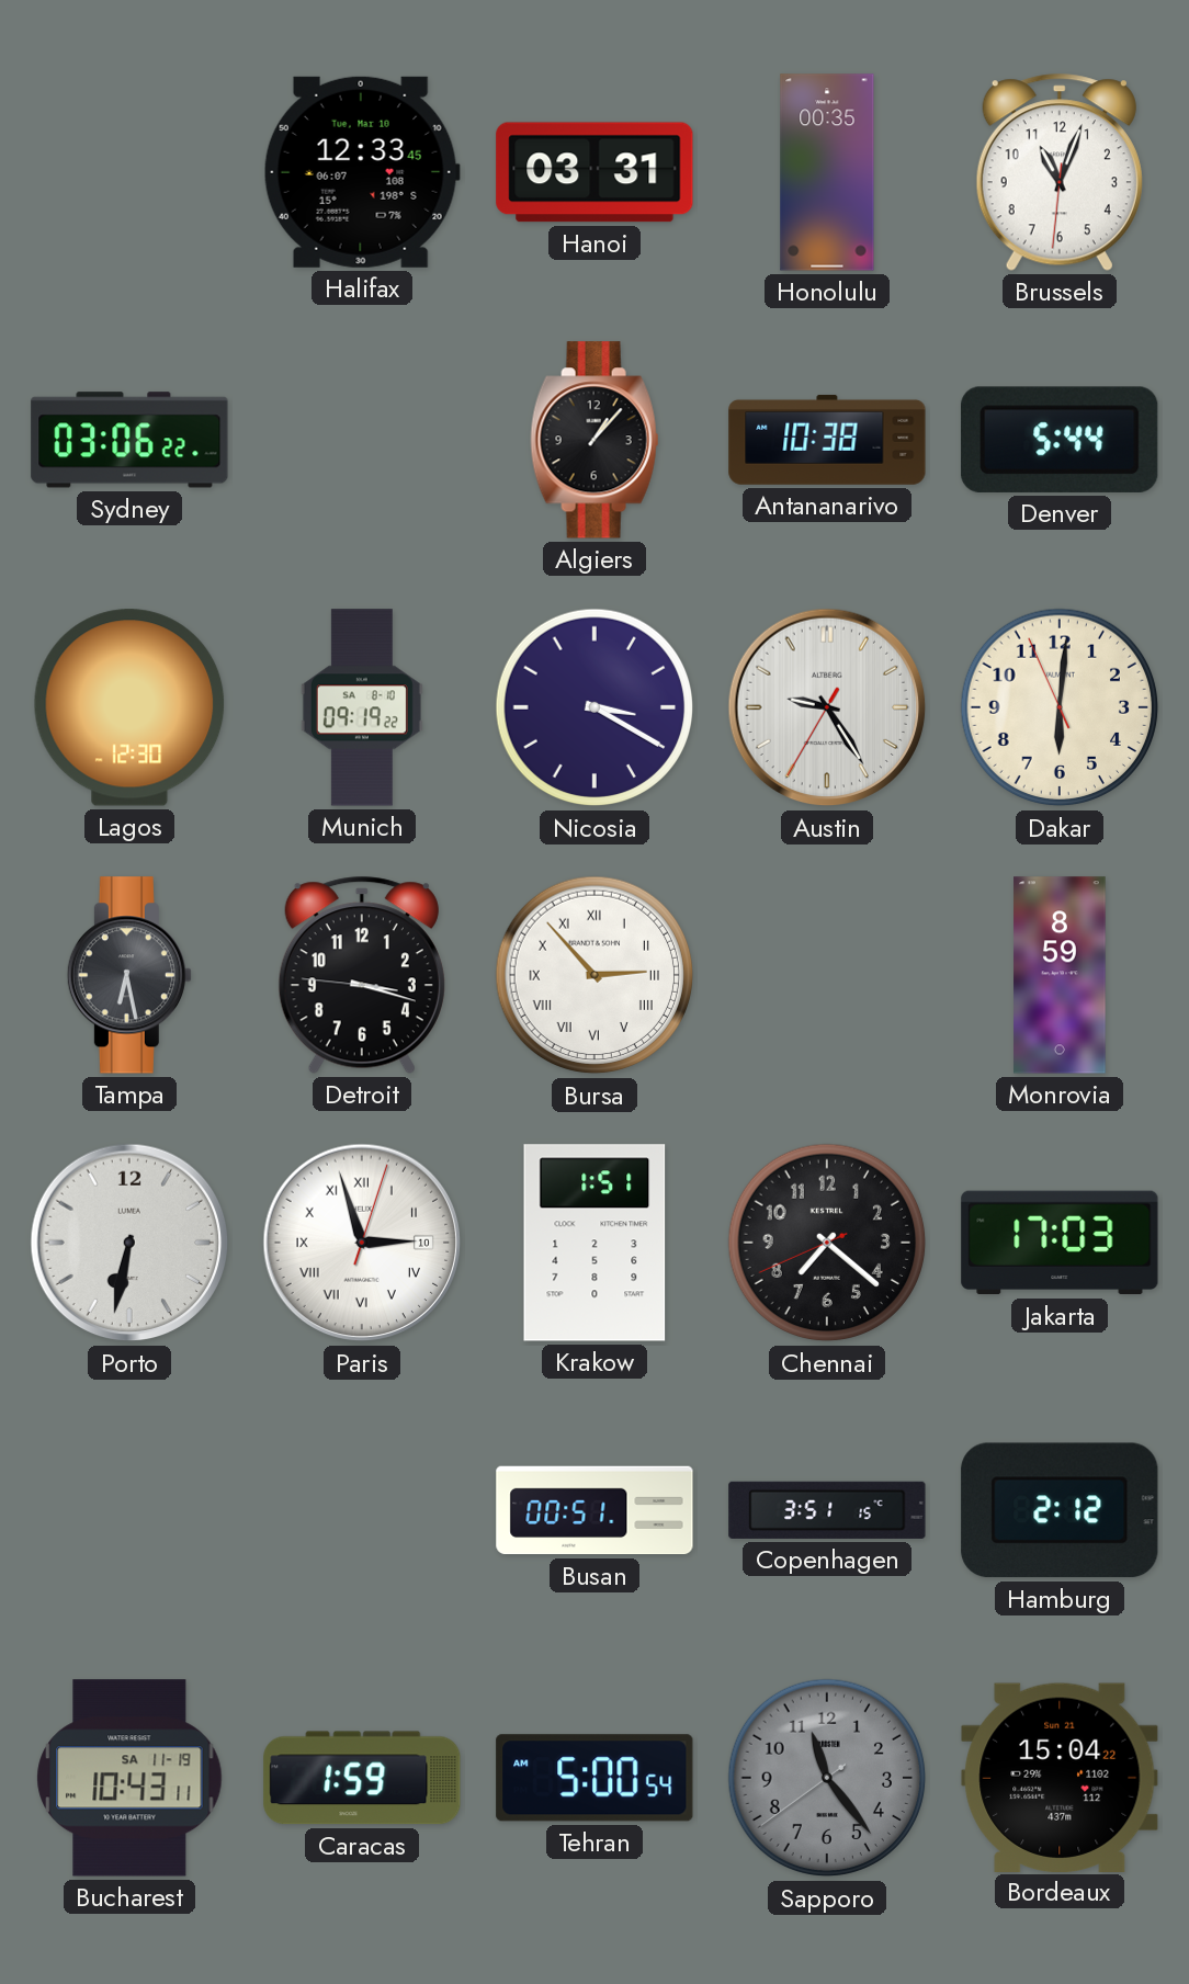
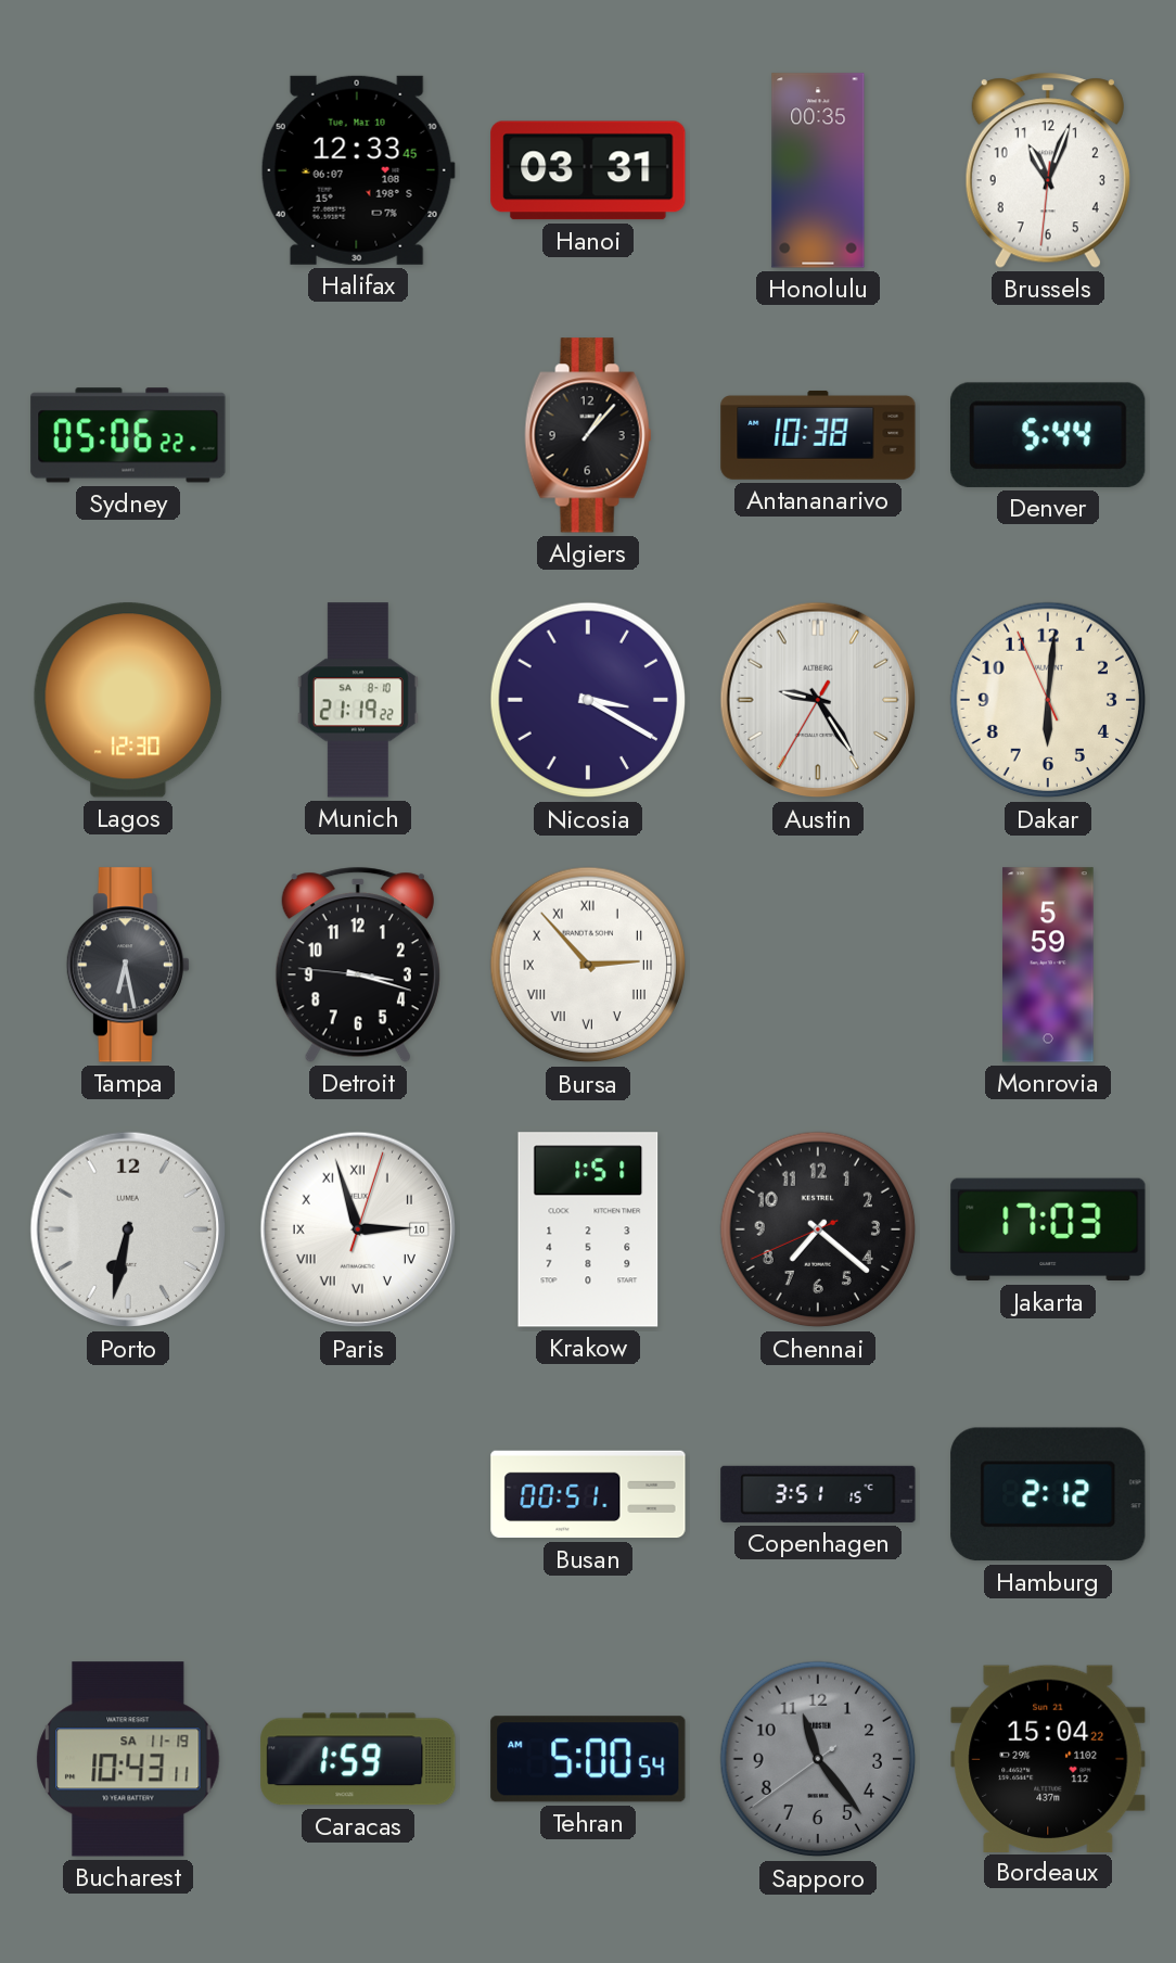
Sydney: 03:06 -> 05:06
Munich: 09:19 -> 21:19
Monrovia: 8:59 -> 5:59
